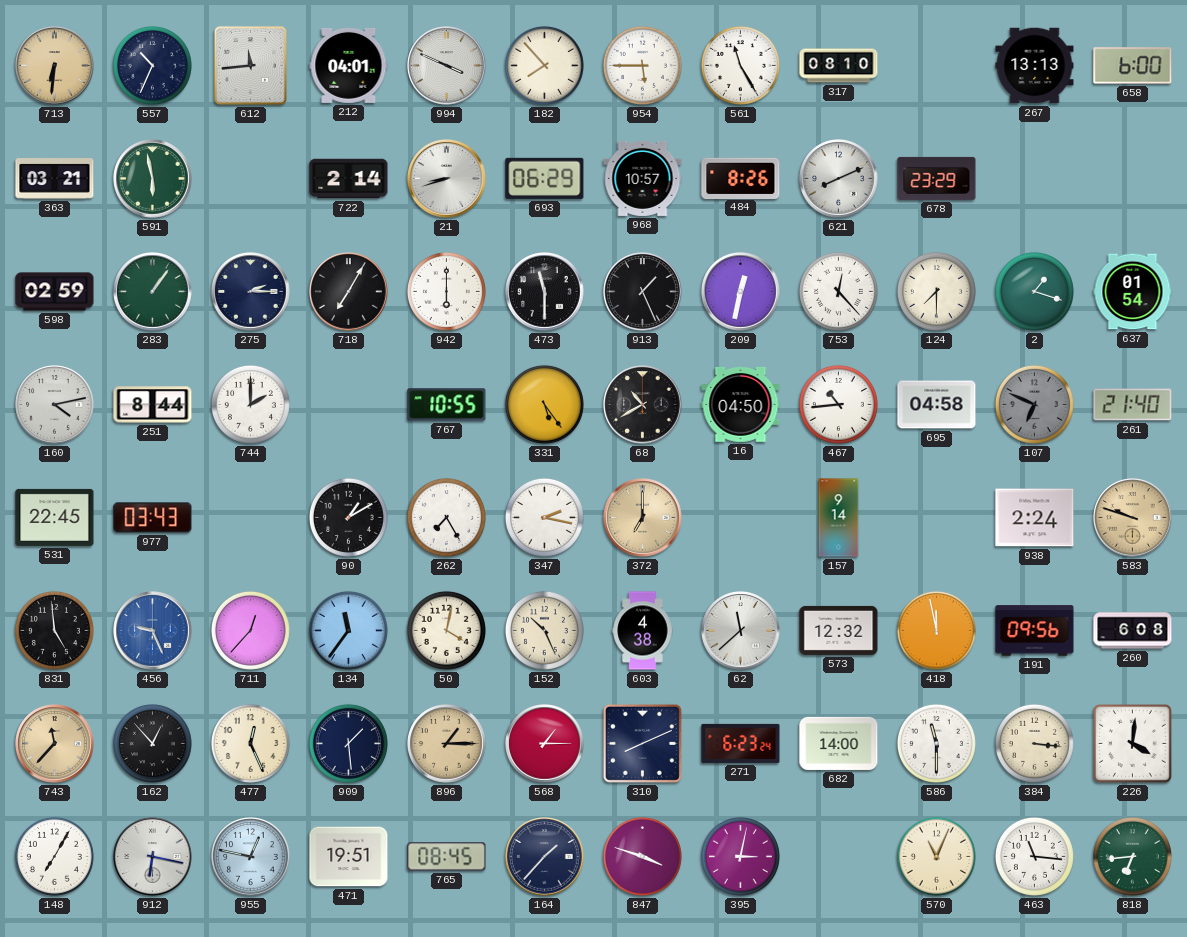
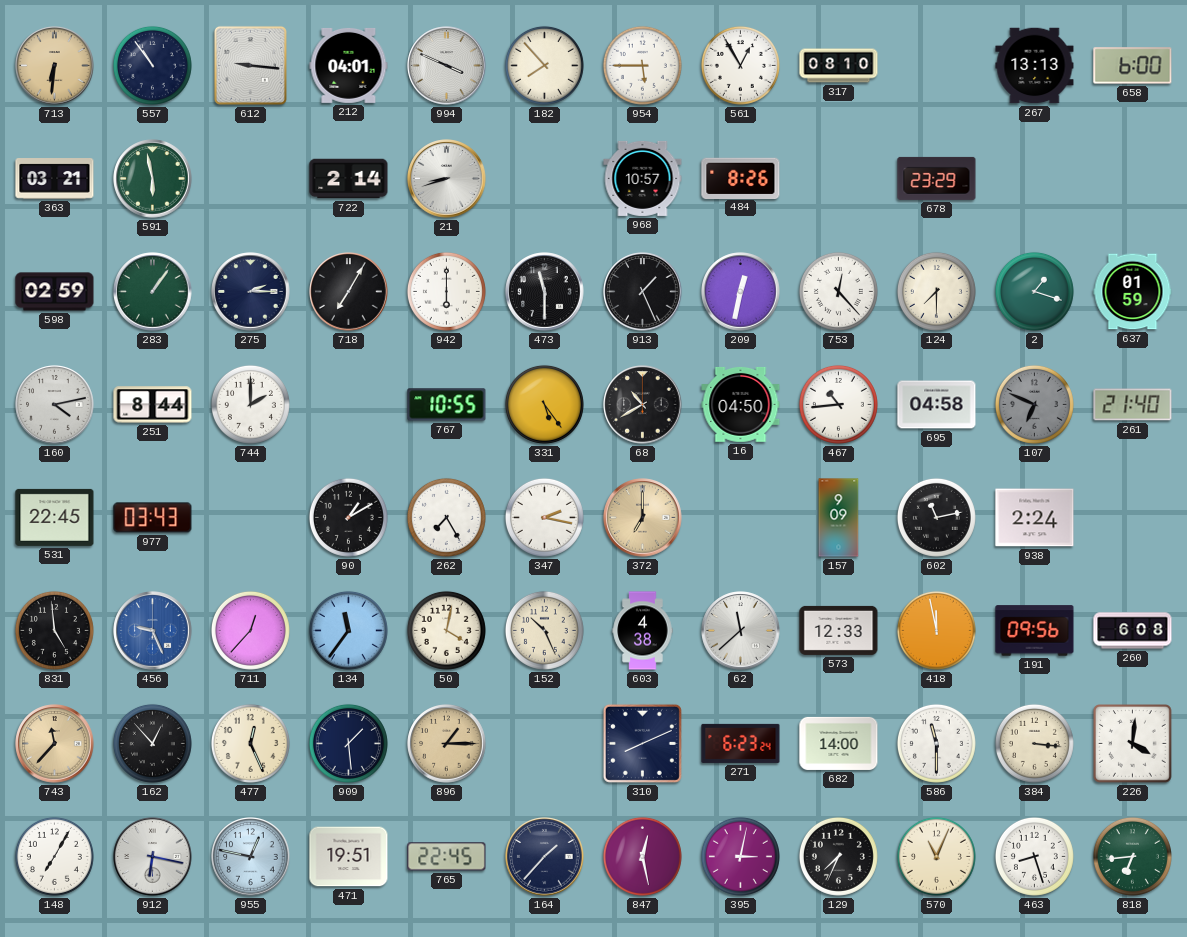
557: 10:34 -> 10:54
612: 11:44 -> 9:16
561: 11:25 -> 12:55
693: 06:29 -> none
621: 8:11 -> none
637: 01:54 -> 01:59
157: 9:14 -> 9:09
602: none -> 11:13
583: 9:48 -> none
573: 12:32 -> 12:33
568: 1:15 -> none
765: 08:45 -> 22:45
847: 3:48 -> 12:28
129: none -> 7:34
463: 11:16 -> 8:27
